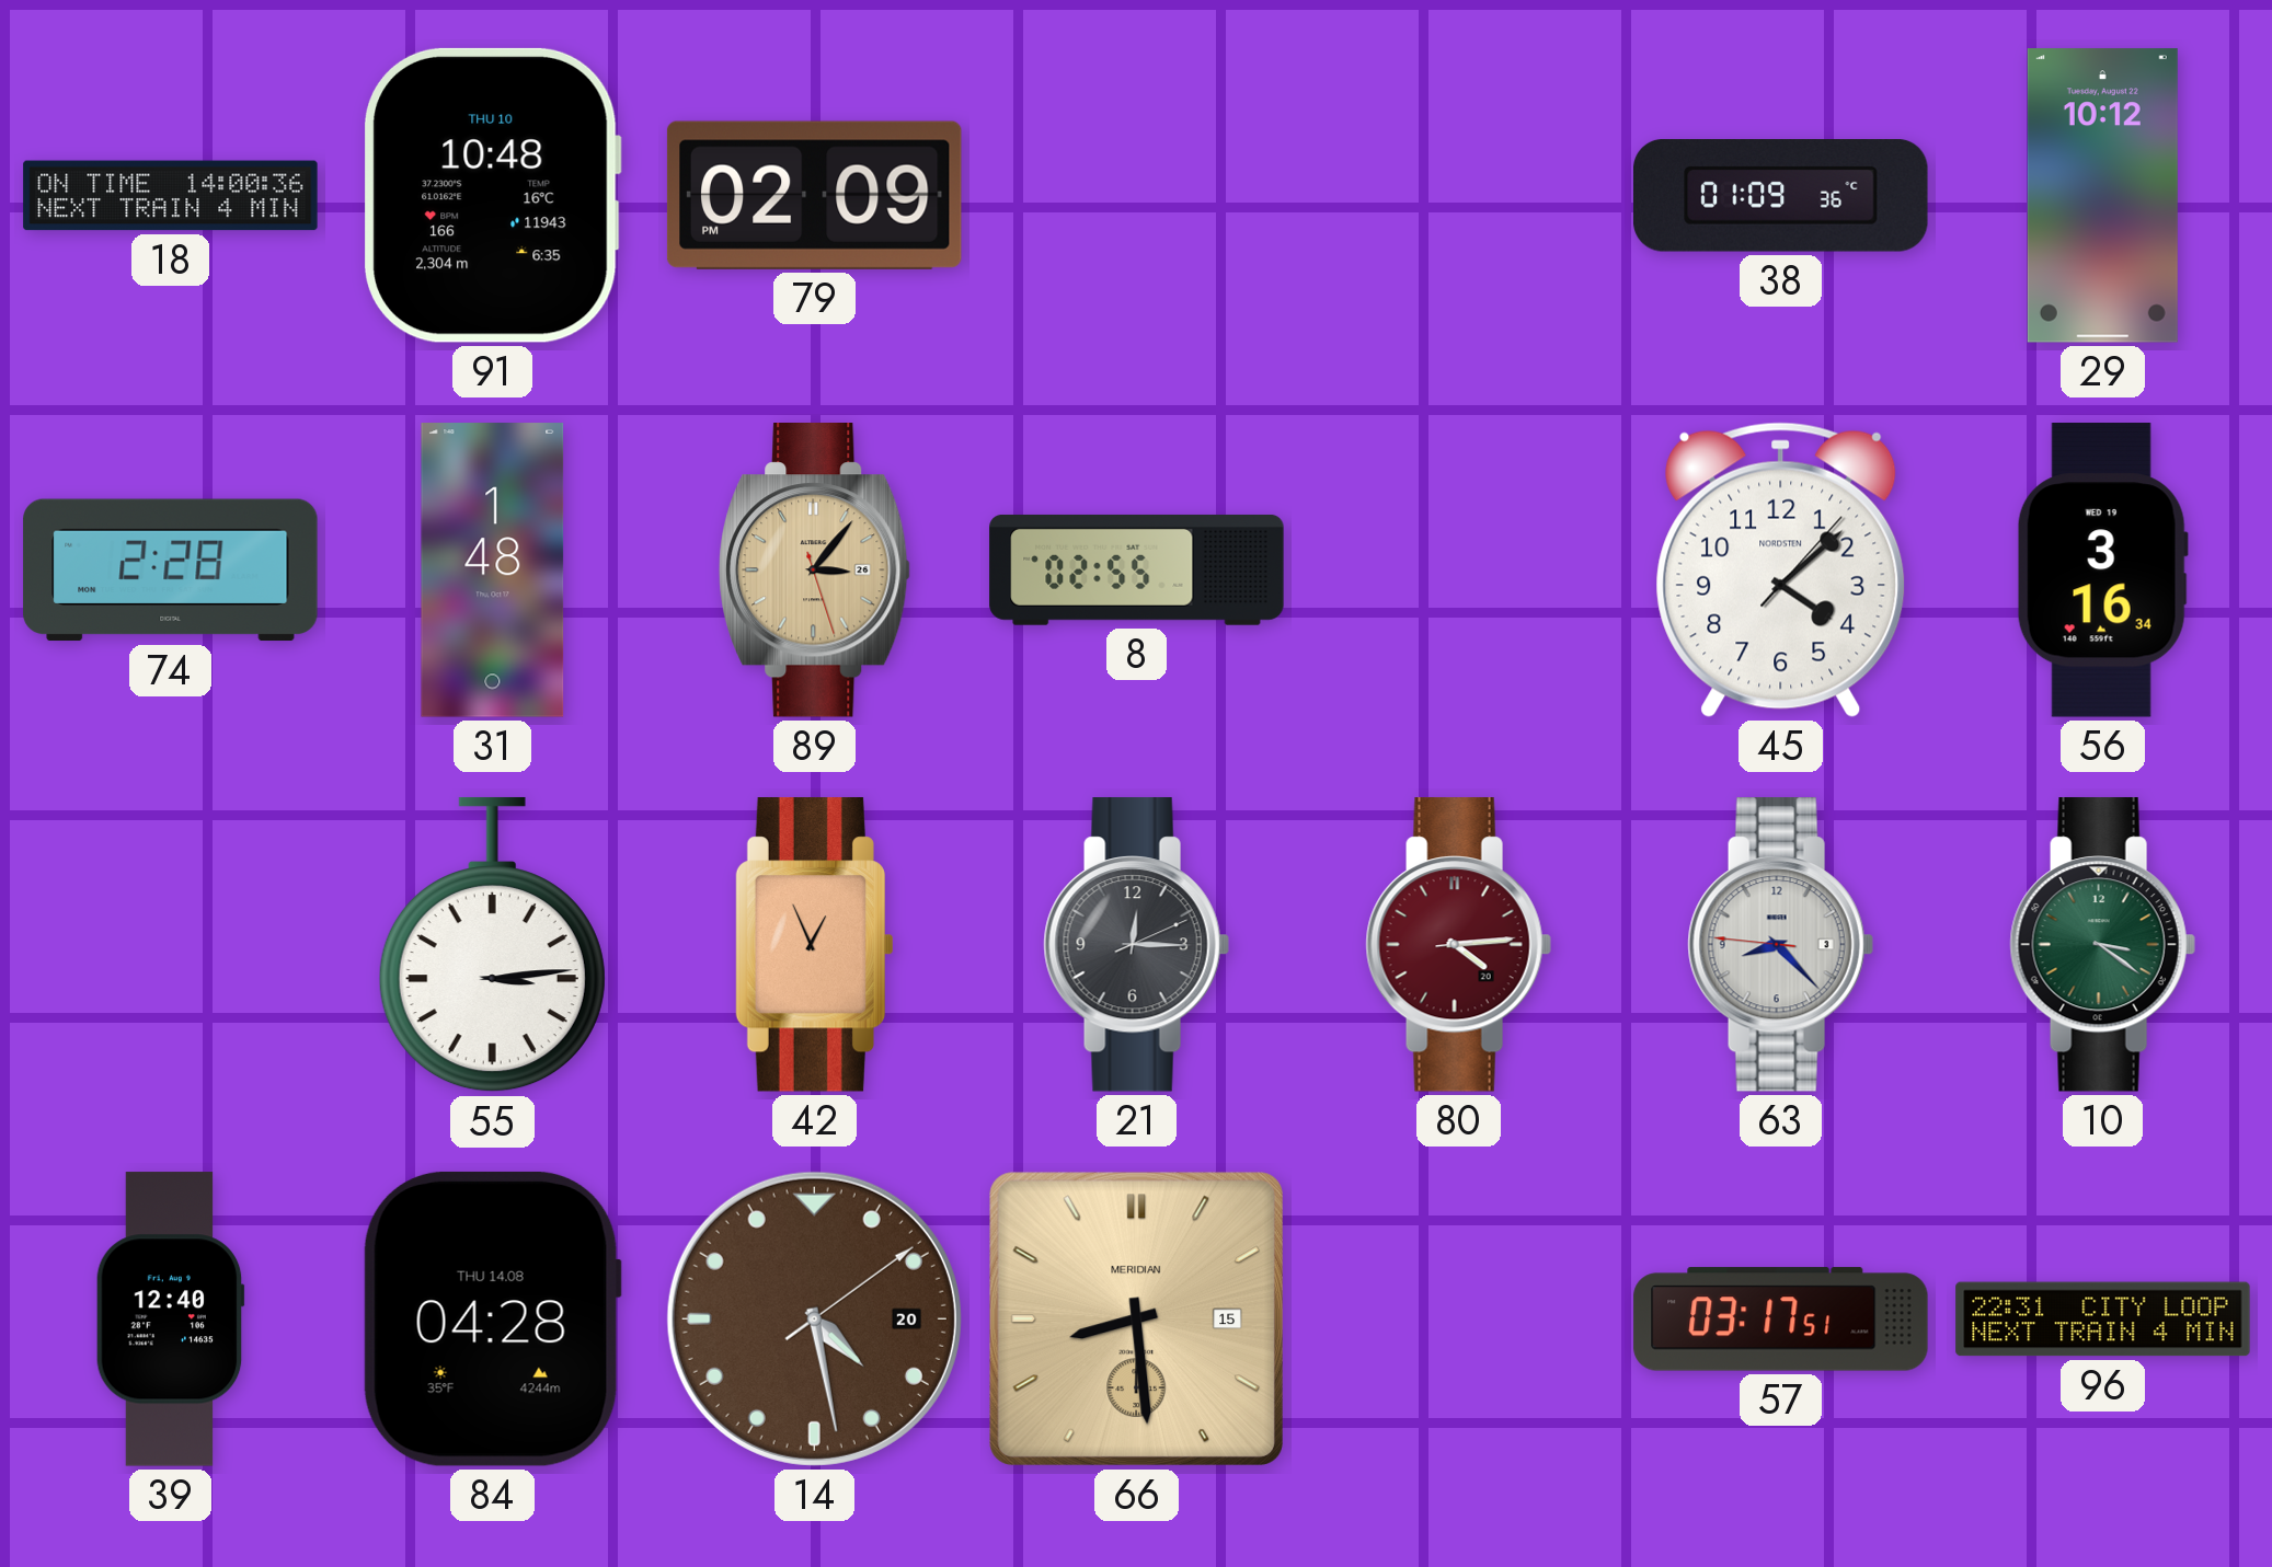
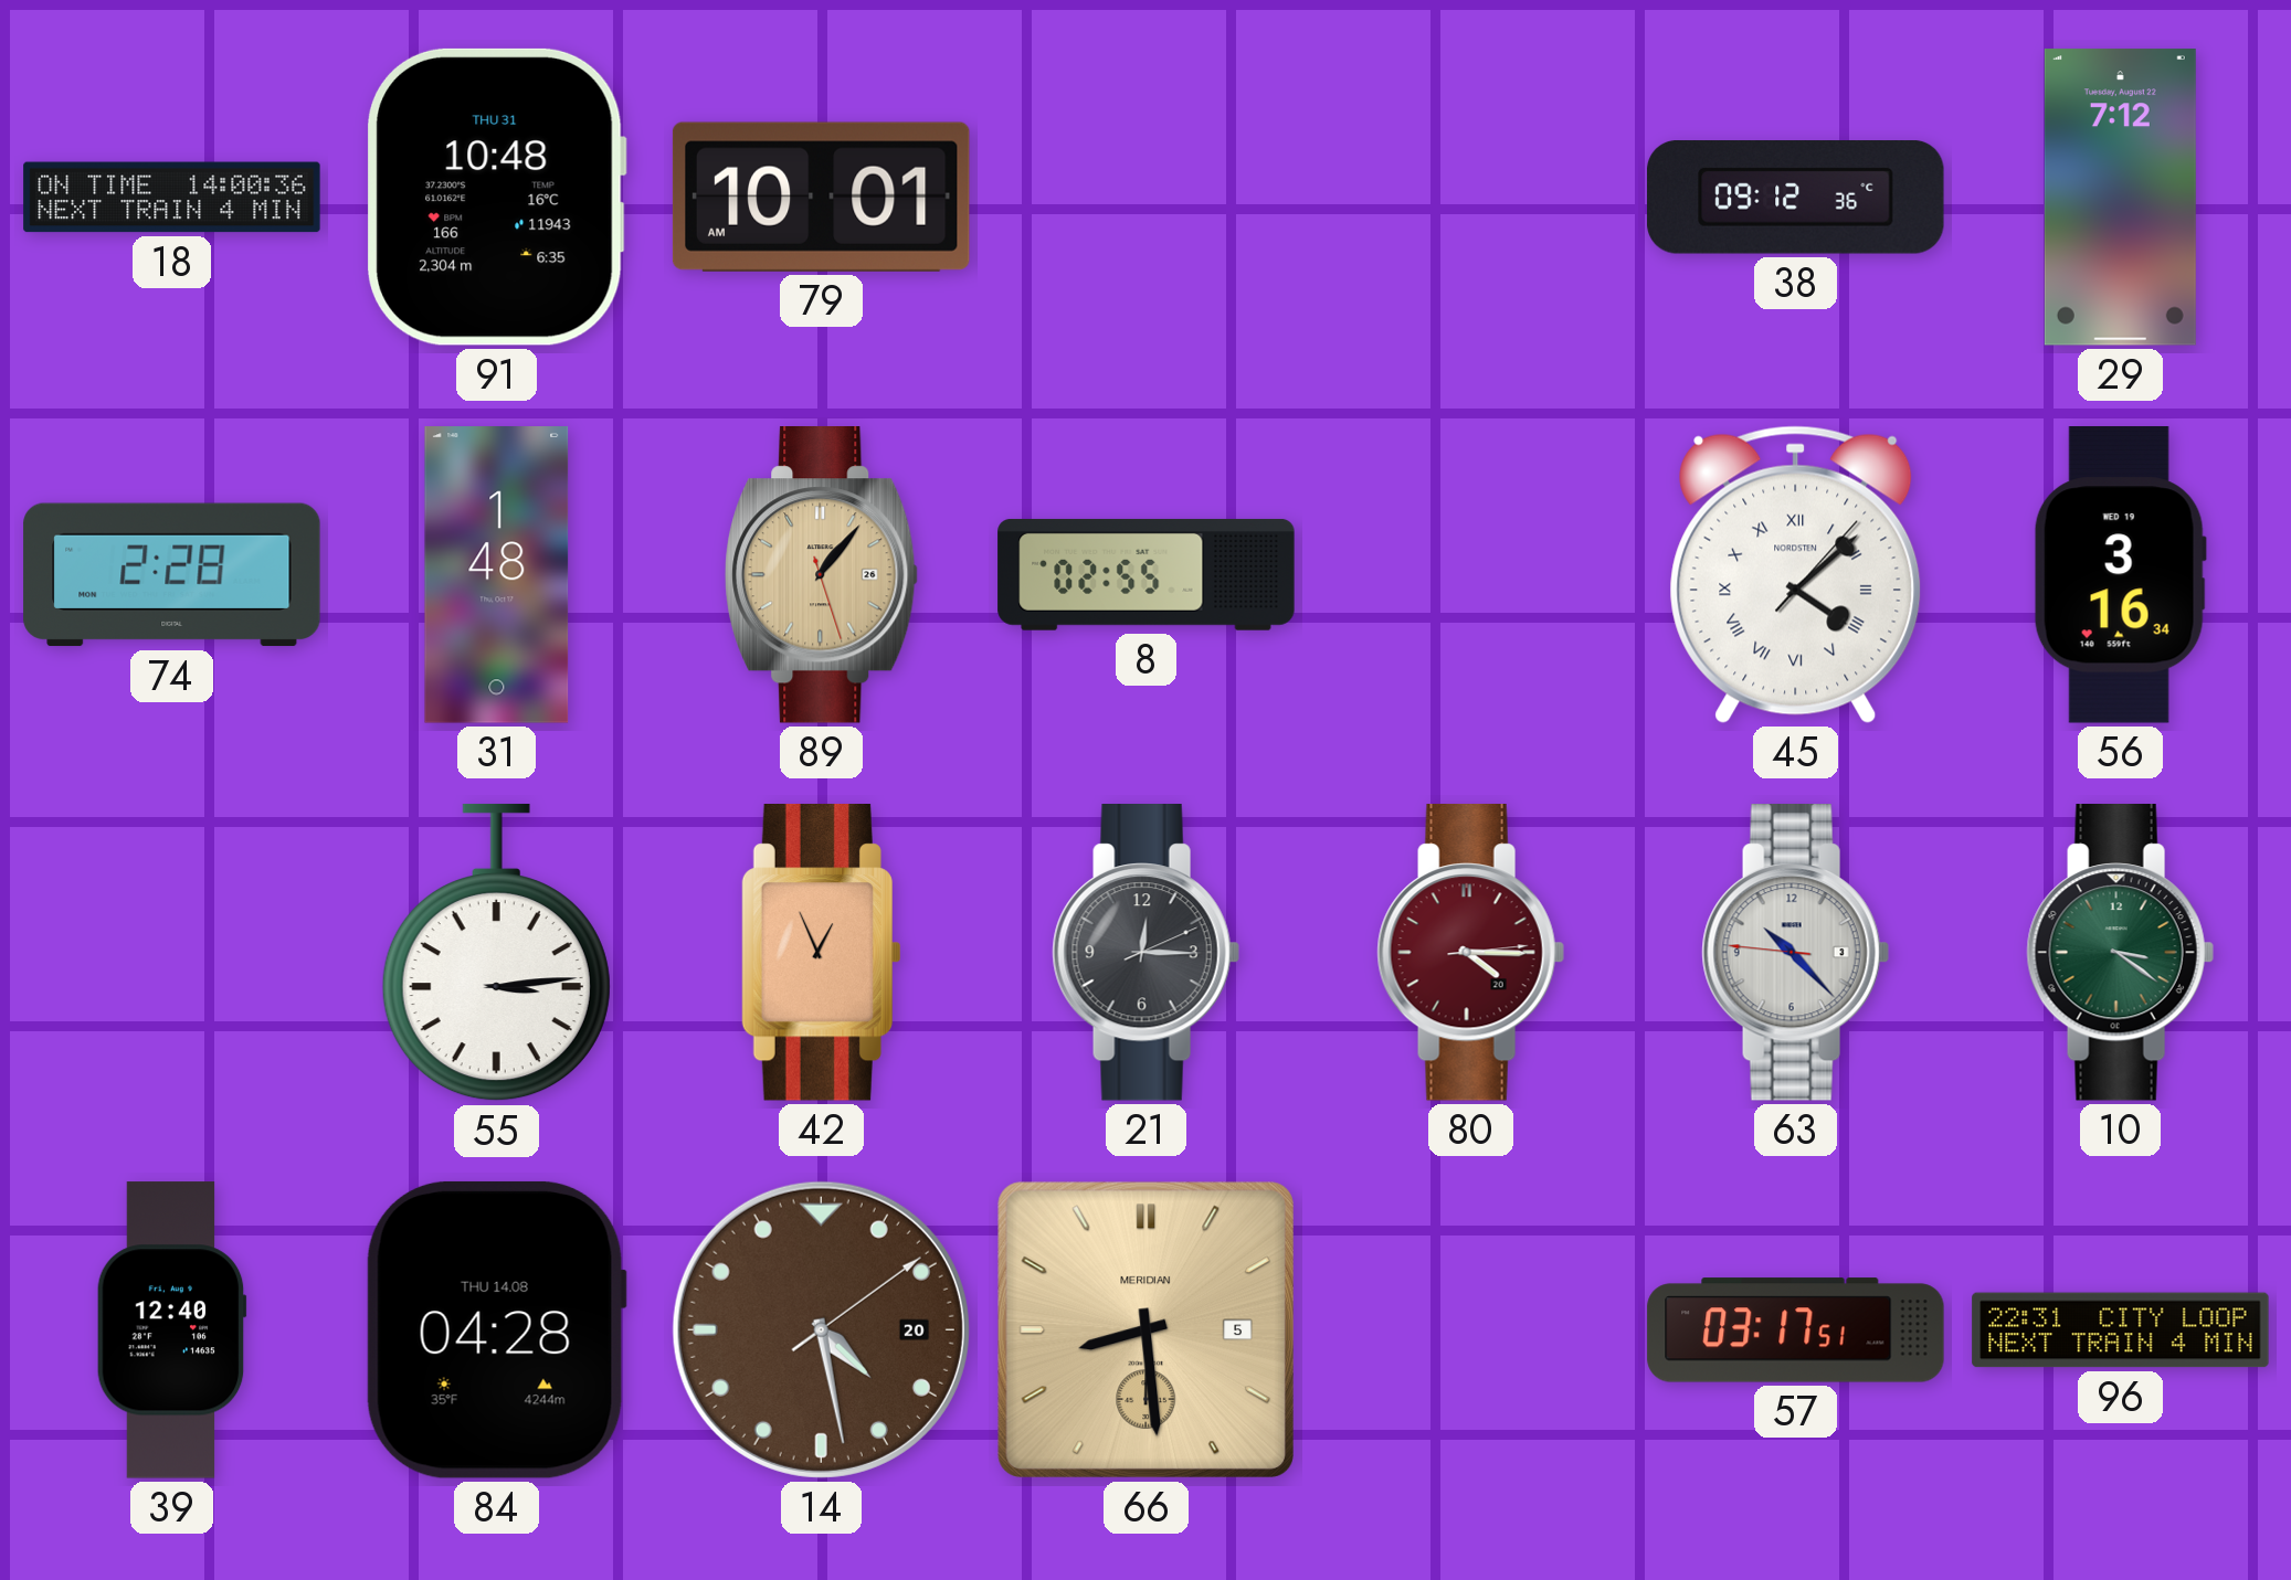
91 date: THU 10 -> THU 31
79: 02:09 -> 10:01
38: 01:09 -> 09:12
29: 10:12 -> 7:12
89: 3:06 -> 1:06
45 numerals: Arabic -> Roman
80: 4:14 -> 4:15
63: 8:22 -> 10:22
66 date: 15 -> 5
